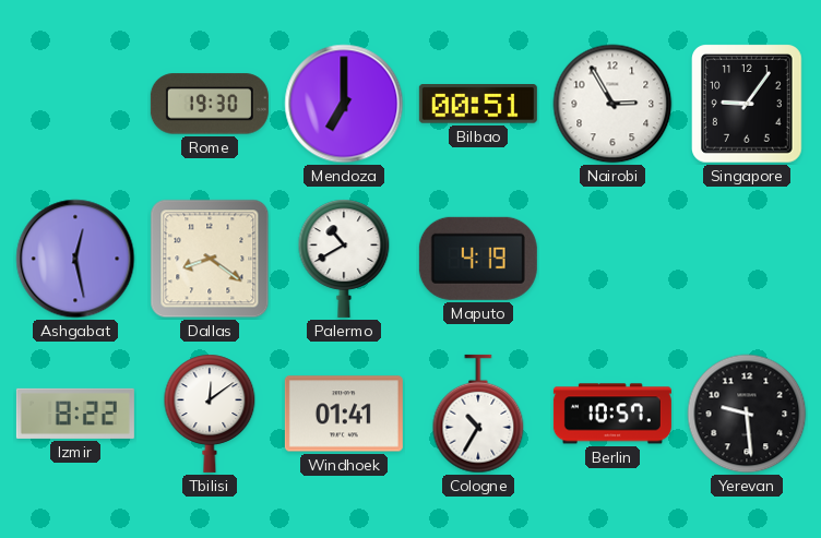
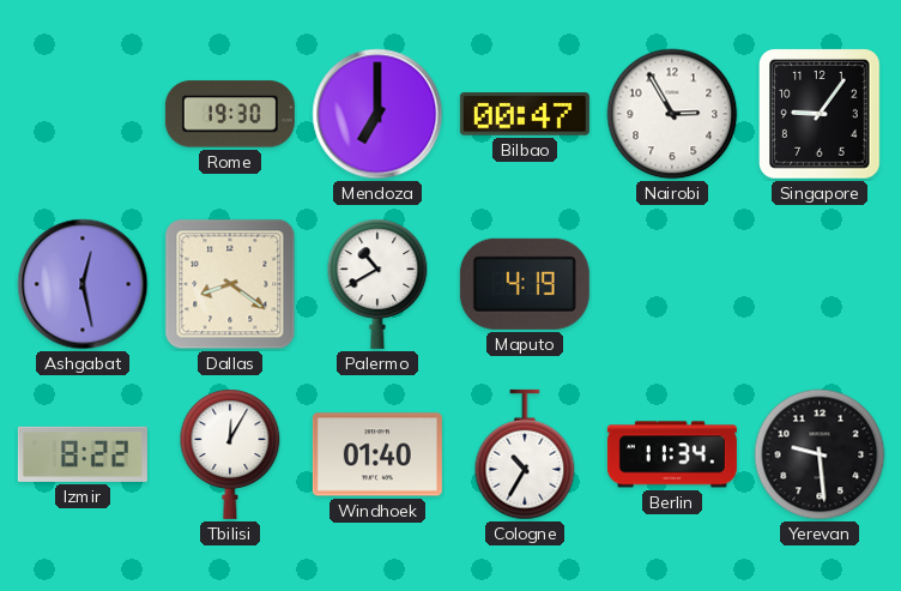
Bilbao: 00:51 -> 00:47
Tbilisi: 12:09 -> 12:05
Windhoek: 01:41 -> 01:40
Berlin: 10:57 -> 11:34
